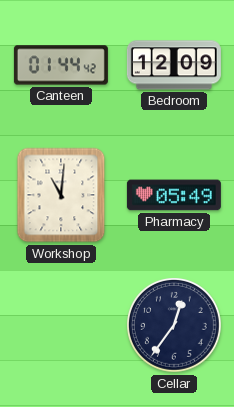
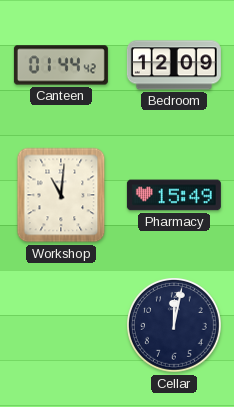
Pharmacy: 05:49 -> 15:49
Cellar: 12:36 -> 12:02
